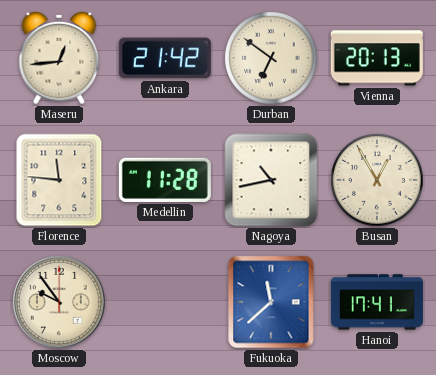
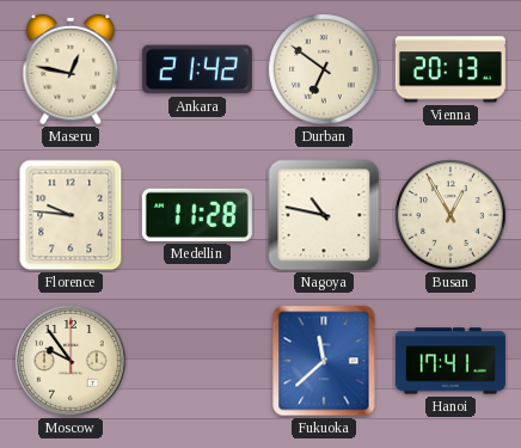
Maseru: 12:44 -> 12:47
Florence: 11:46 -> 9:46
Nagoya: 10:43 -> 10:47
